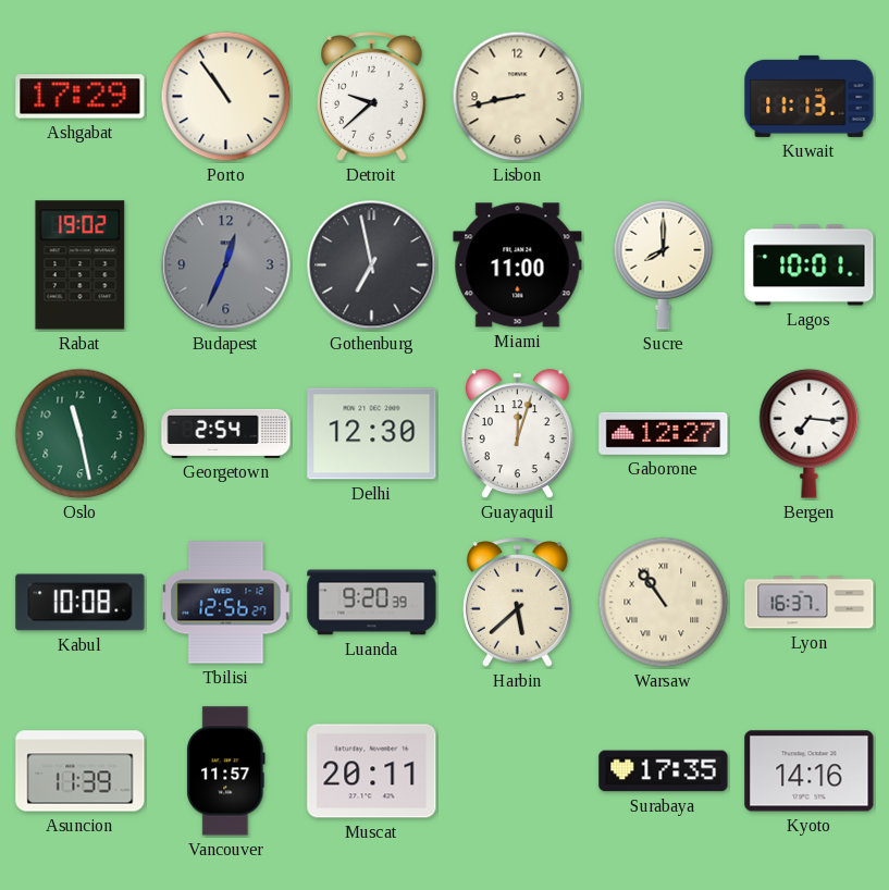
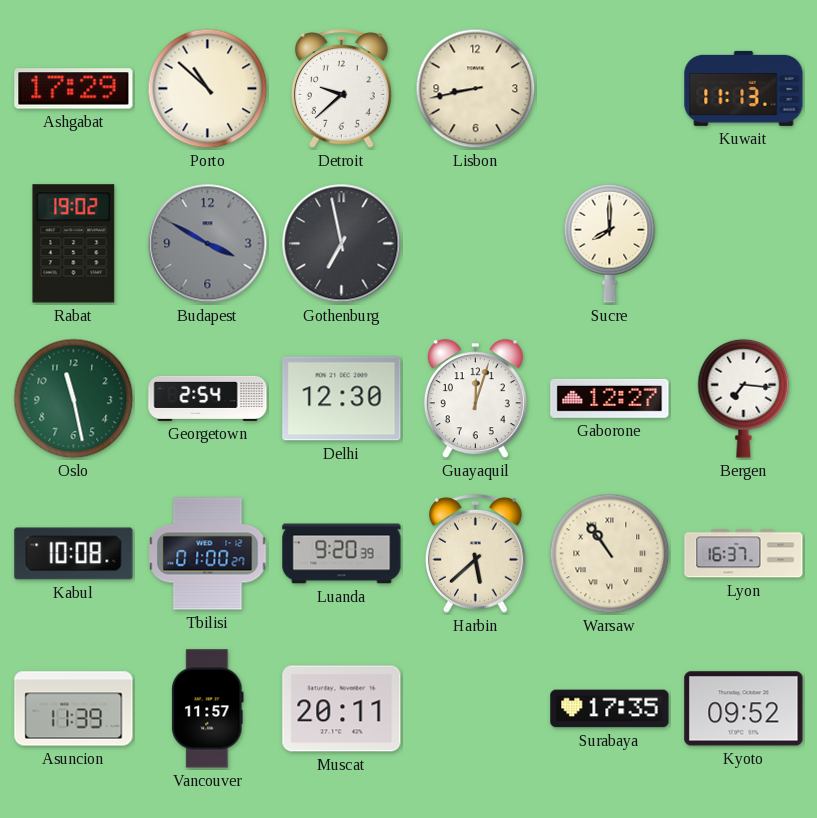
Porto: 10:54 -> 10:52
Budapest: 12:34 -> 3:50
Miami: 11:00 -> none
Lagos: 10:01 -> none
Tbilisi: 12:56 -> 01:00
Kyoto: 14:16 -> 09:52
